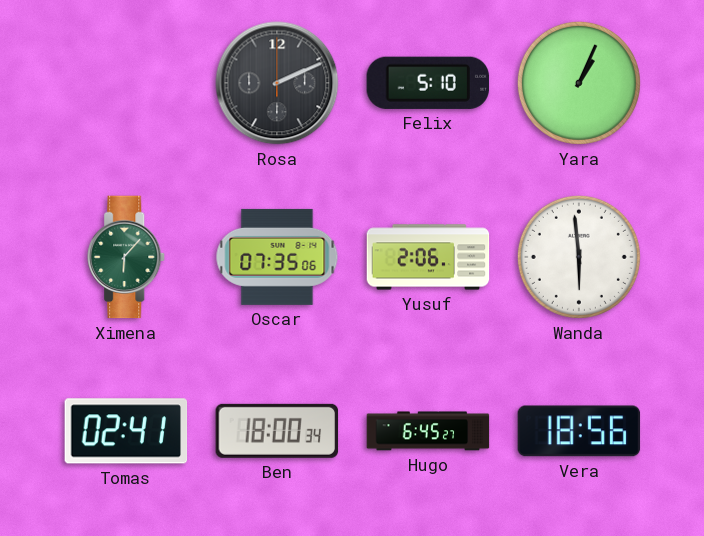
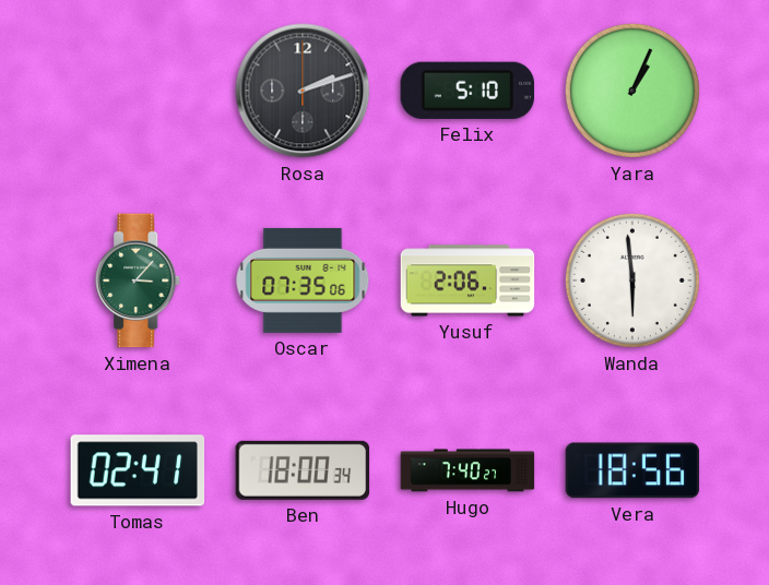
Rosa: 2:11 -> 2:12
Ximena: 6:07 -> 3:07
Hugo: 6:45 -> 7:40
